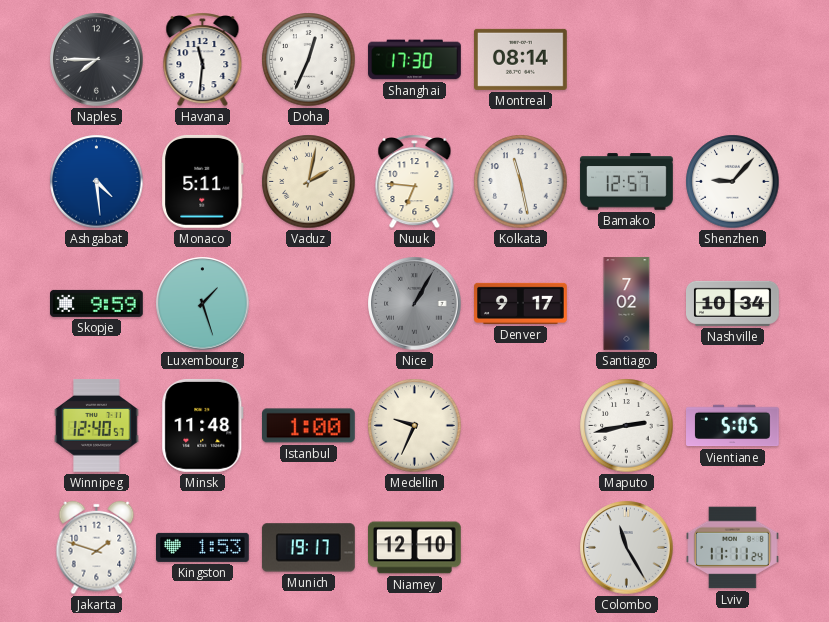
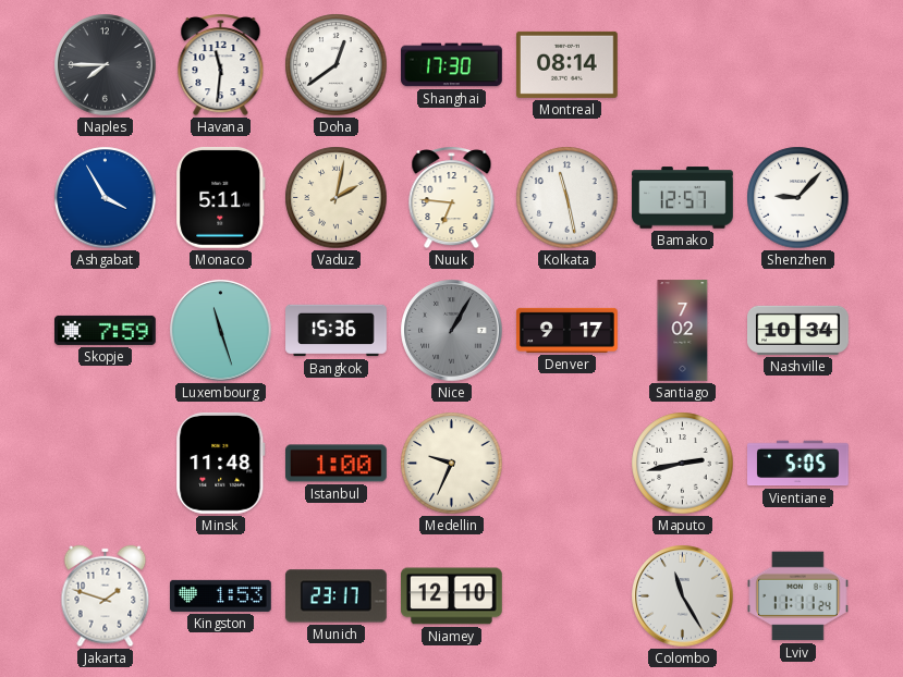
Doha: 12:34 -> 12:39
Ashgabat: 4:29 -> 3:55
Skopje: 9:59 -> 7:59
Luxembourg: 1:27 -> 11:27
Bangkok: none -> 15:36
Winnipeg: 12:40 -> none
Munich: 19:17 -> 23:17
